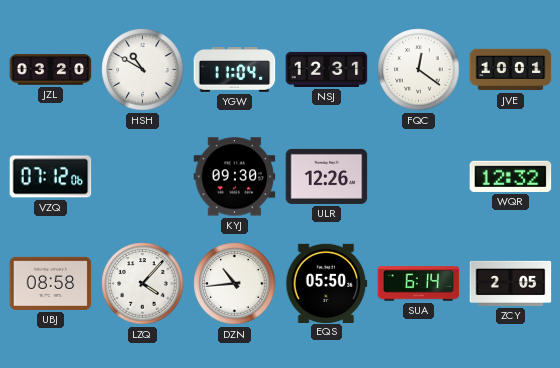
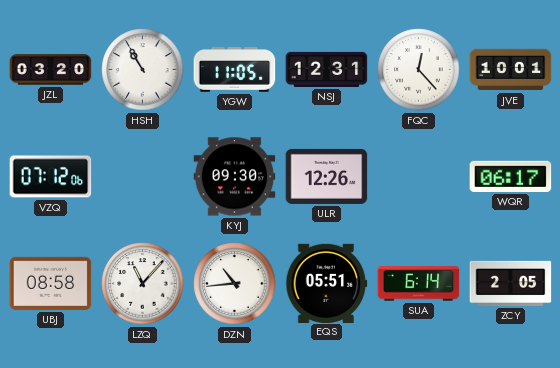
HSH: 10:50 -> 10:55
YGW: 11:04 -> 11:05
FQC: 12:21 -> 12:23
WQR: 12:32 -> 06:17
LZQ: 4:07 -> 11:07
EQS: 05:50 -> 05:51
